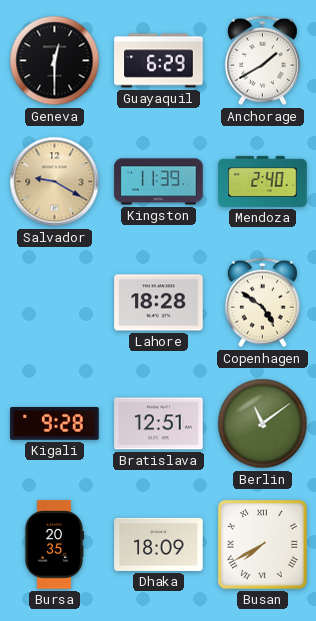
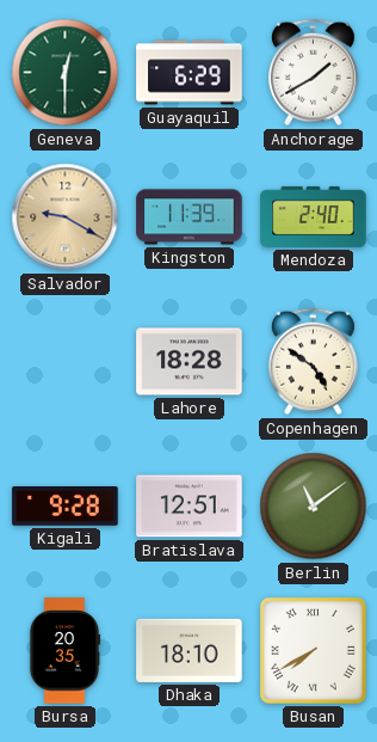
Geneva dial: black -> green
Dhaka: 18:09 -> 18:10
